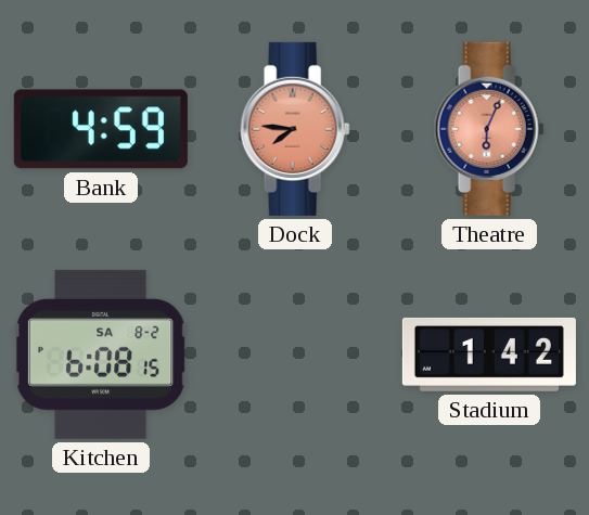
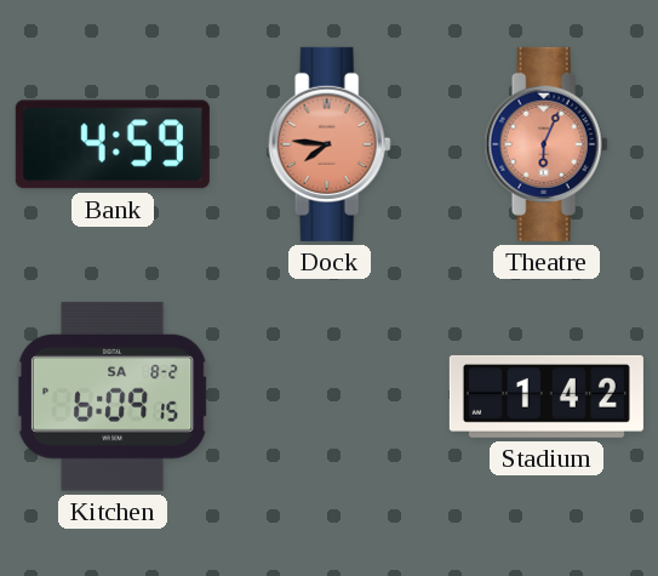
Kitchen: 6:08 -> 6:09
